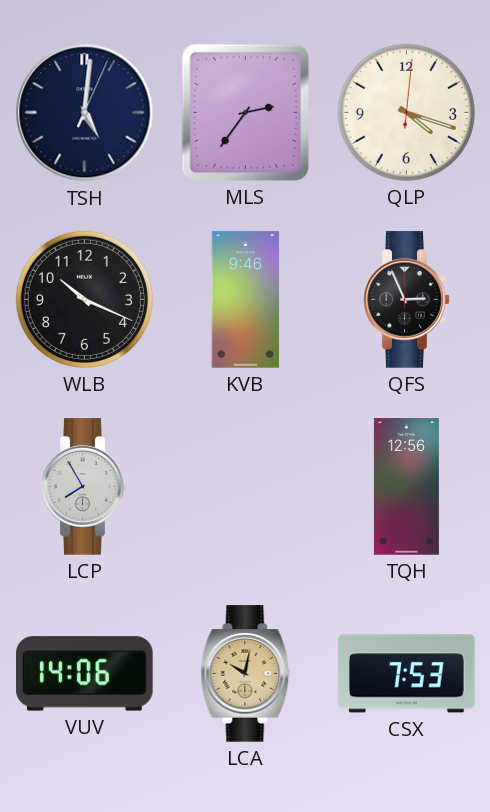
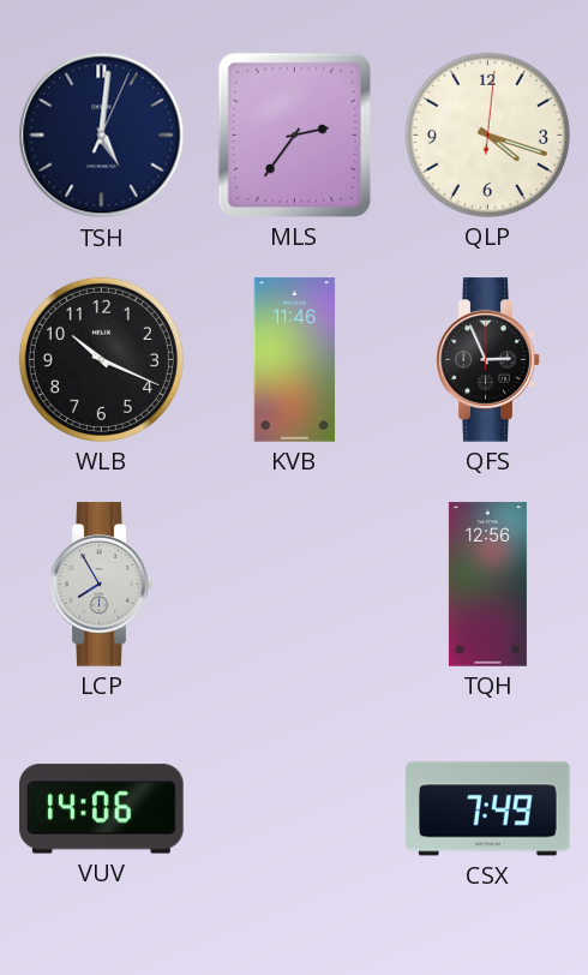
KVB: 9:46 -> 11:46
LCA: 10:02 -> none
CSX: 7:53 -> 7:49
